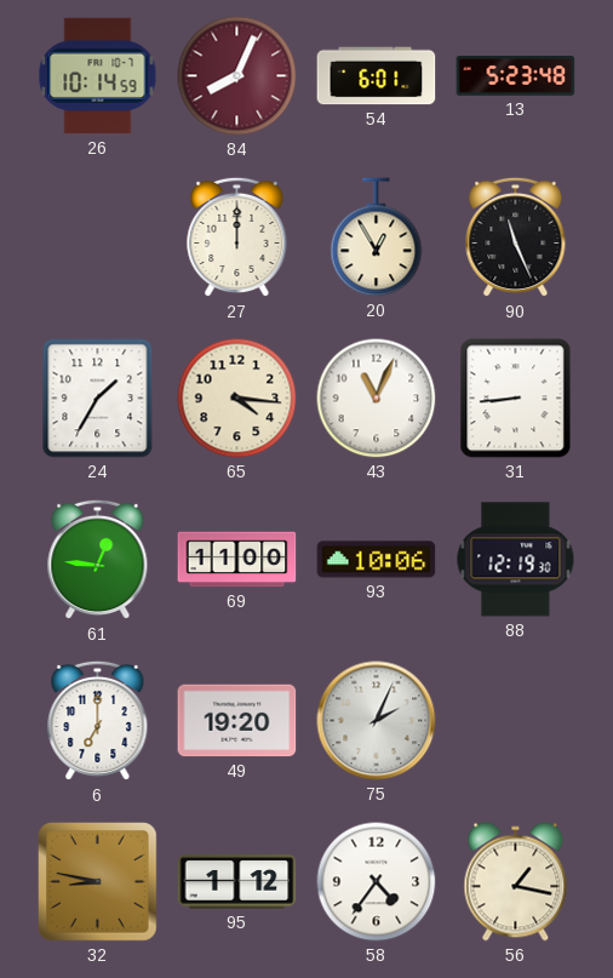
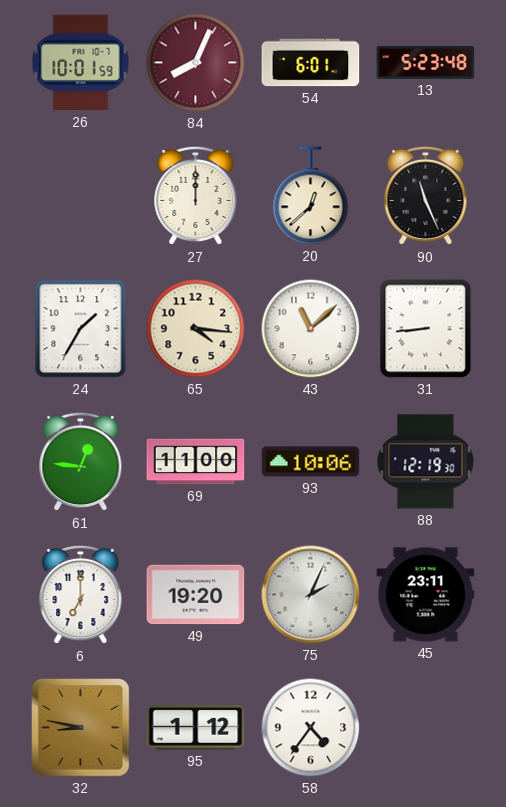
26: 10:14 -> 10:01
20: 12:55 -> 12:38
43: 11:04 -> 11:08
45: none -> 23:11
56: 1:17 -> none
